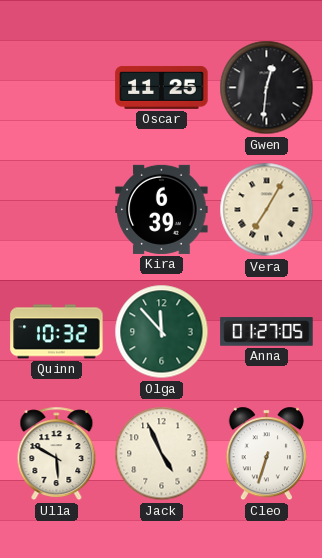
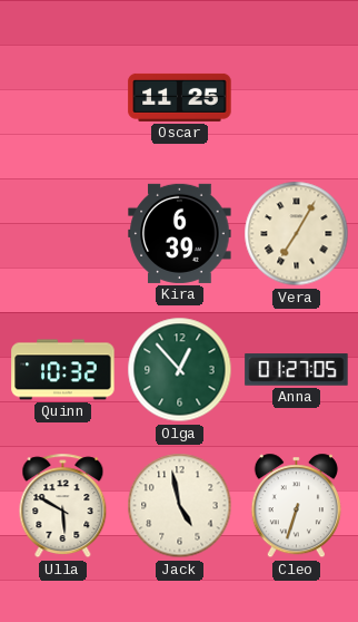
Gwen: 12:31 -> none
Olga: 11:53 -> 12:53
Jack: 4:56 -> 4:58
